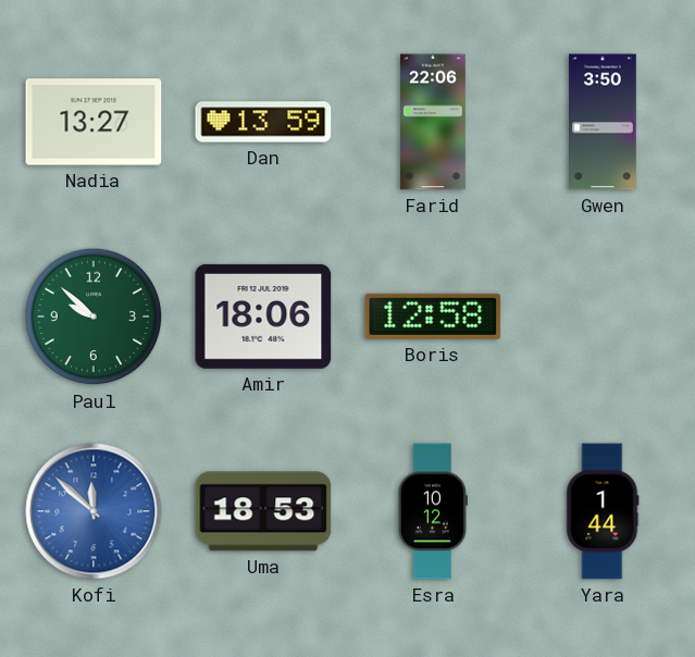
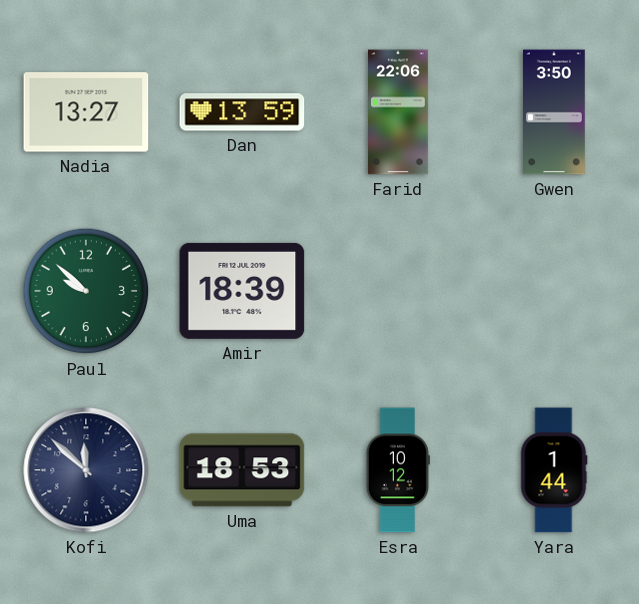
Amir: 18:06 -> 18:39
Boris: 12:58 -> none
Kofi dial: blue -> navy
